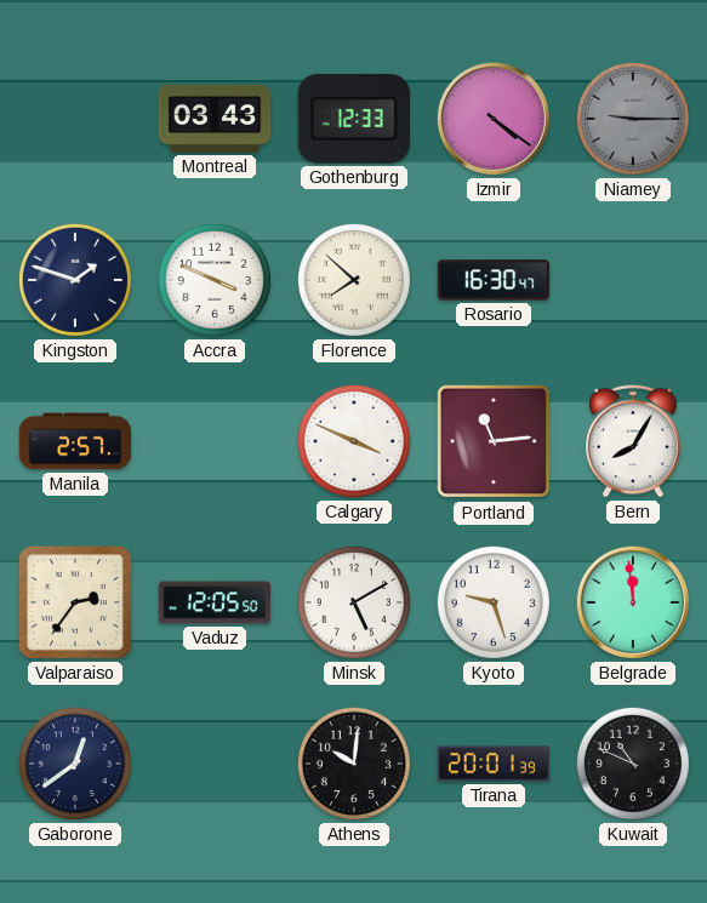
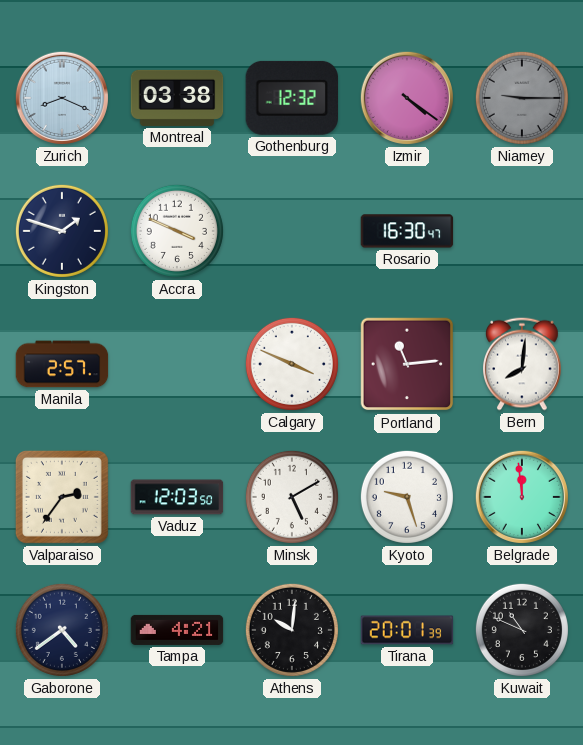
Zurich: none -> 8:19
Montreal: 03:43 -> 03:38
Gothenburg: 12:33 -> 12:32
Florence: 7:52 -> none
Bern: 8:05 -> 8:01
Vaduz: 12:05 -> 12:03
Gaborone: 12:39 -> 4:39
Tampa: none -> 4:21
